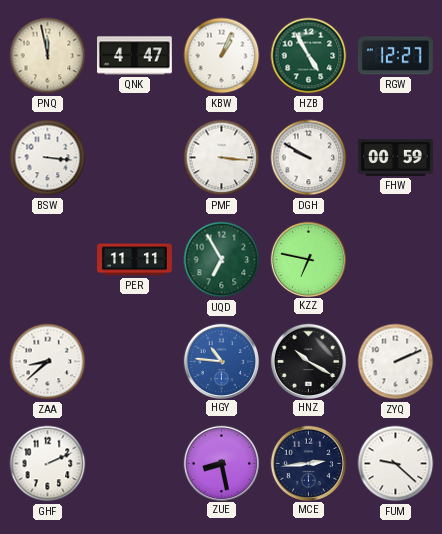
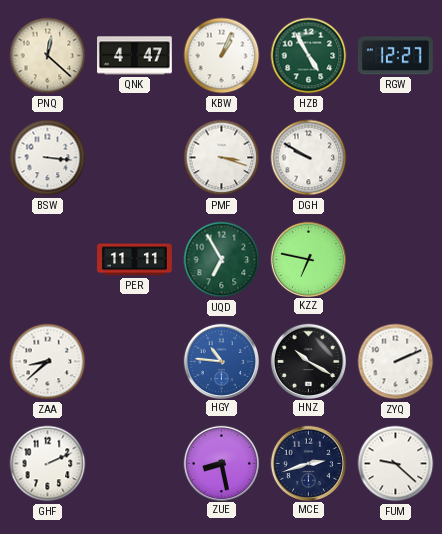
PNQ: 11:58 -> 12:22
PMF: 3:16 -> 3:18
FHW: 00:59 -> none
MCE: 2:44 -> 2:42
